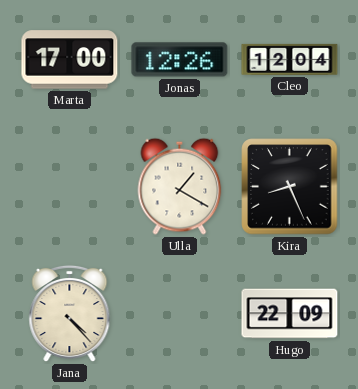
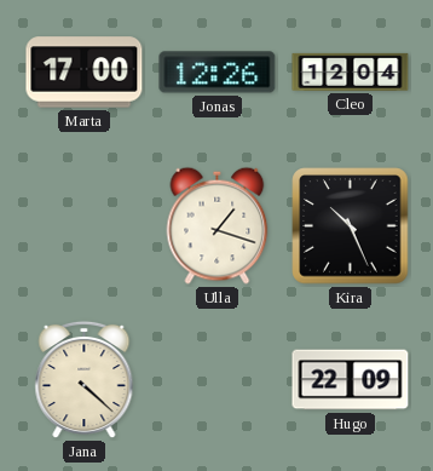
Ulla: 1:20 -> 1:18
Kira: 8:26 -> 10:26
Jana: 4:23 -> 4:22
